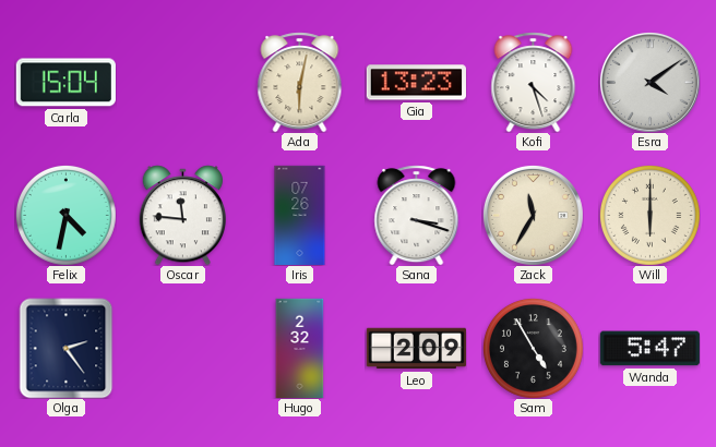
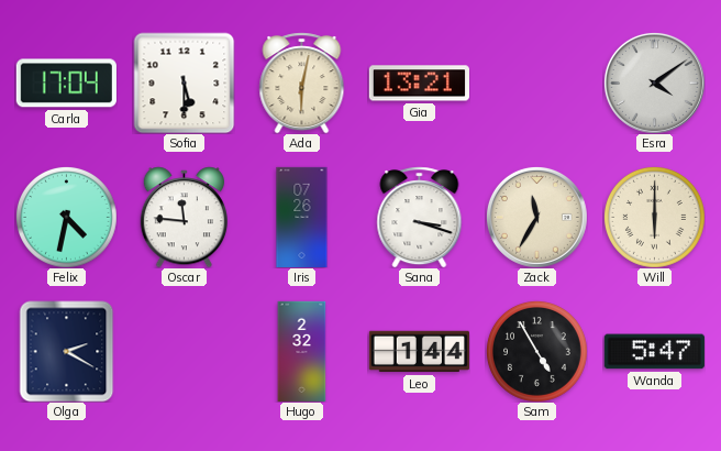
Carla: 15:04 -> 17:04
Sofia: none -> 5:30
Gia: 13:23 -> 13:21
Kofi: 4:27 -> none
Olga: 2:24 -> 2:20
Leo: 2:09 -> 1:44
